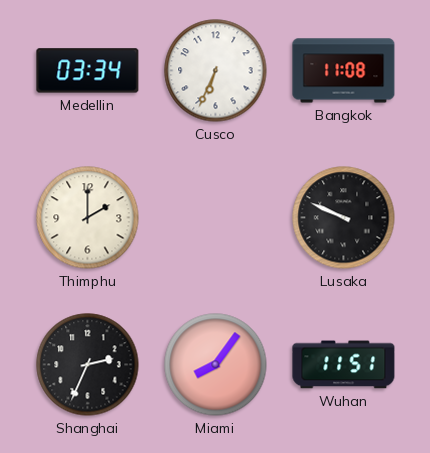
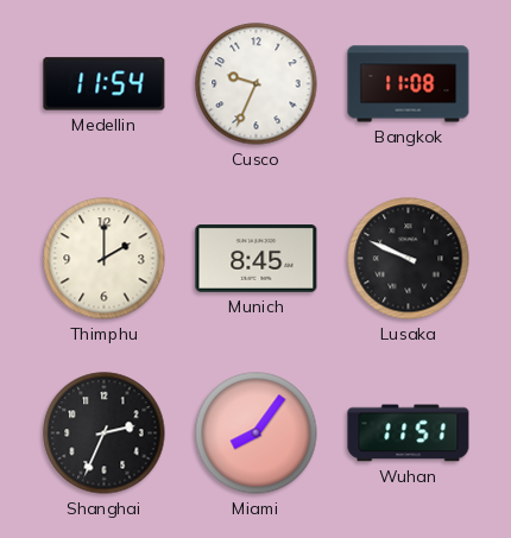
Medellin: 03:34 -> 11:54
Cusco: 6:34 -> 9:34
Munich: none -> 8:45
